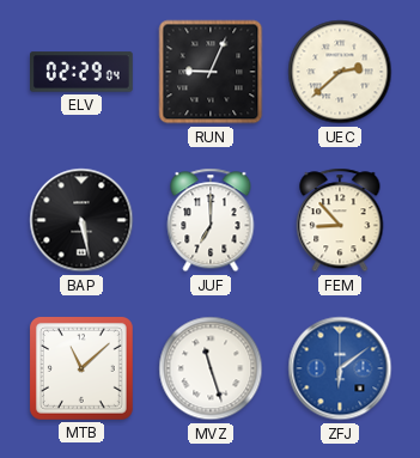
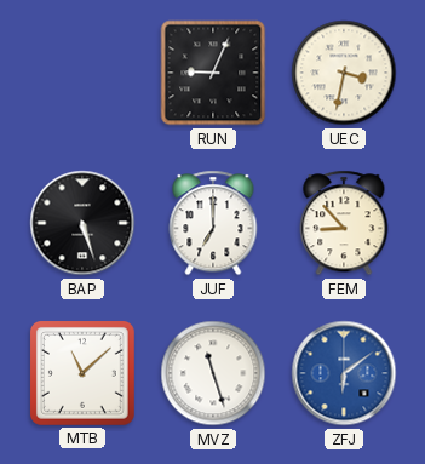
ELV: 02:29 -> none
UEC: 2:38 -> 3:32
BAP: 5:28 -> 5:27
